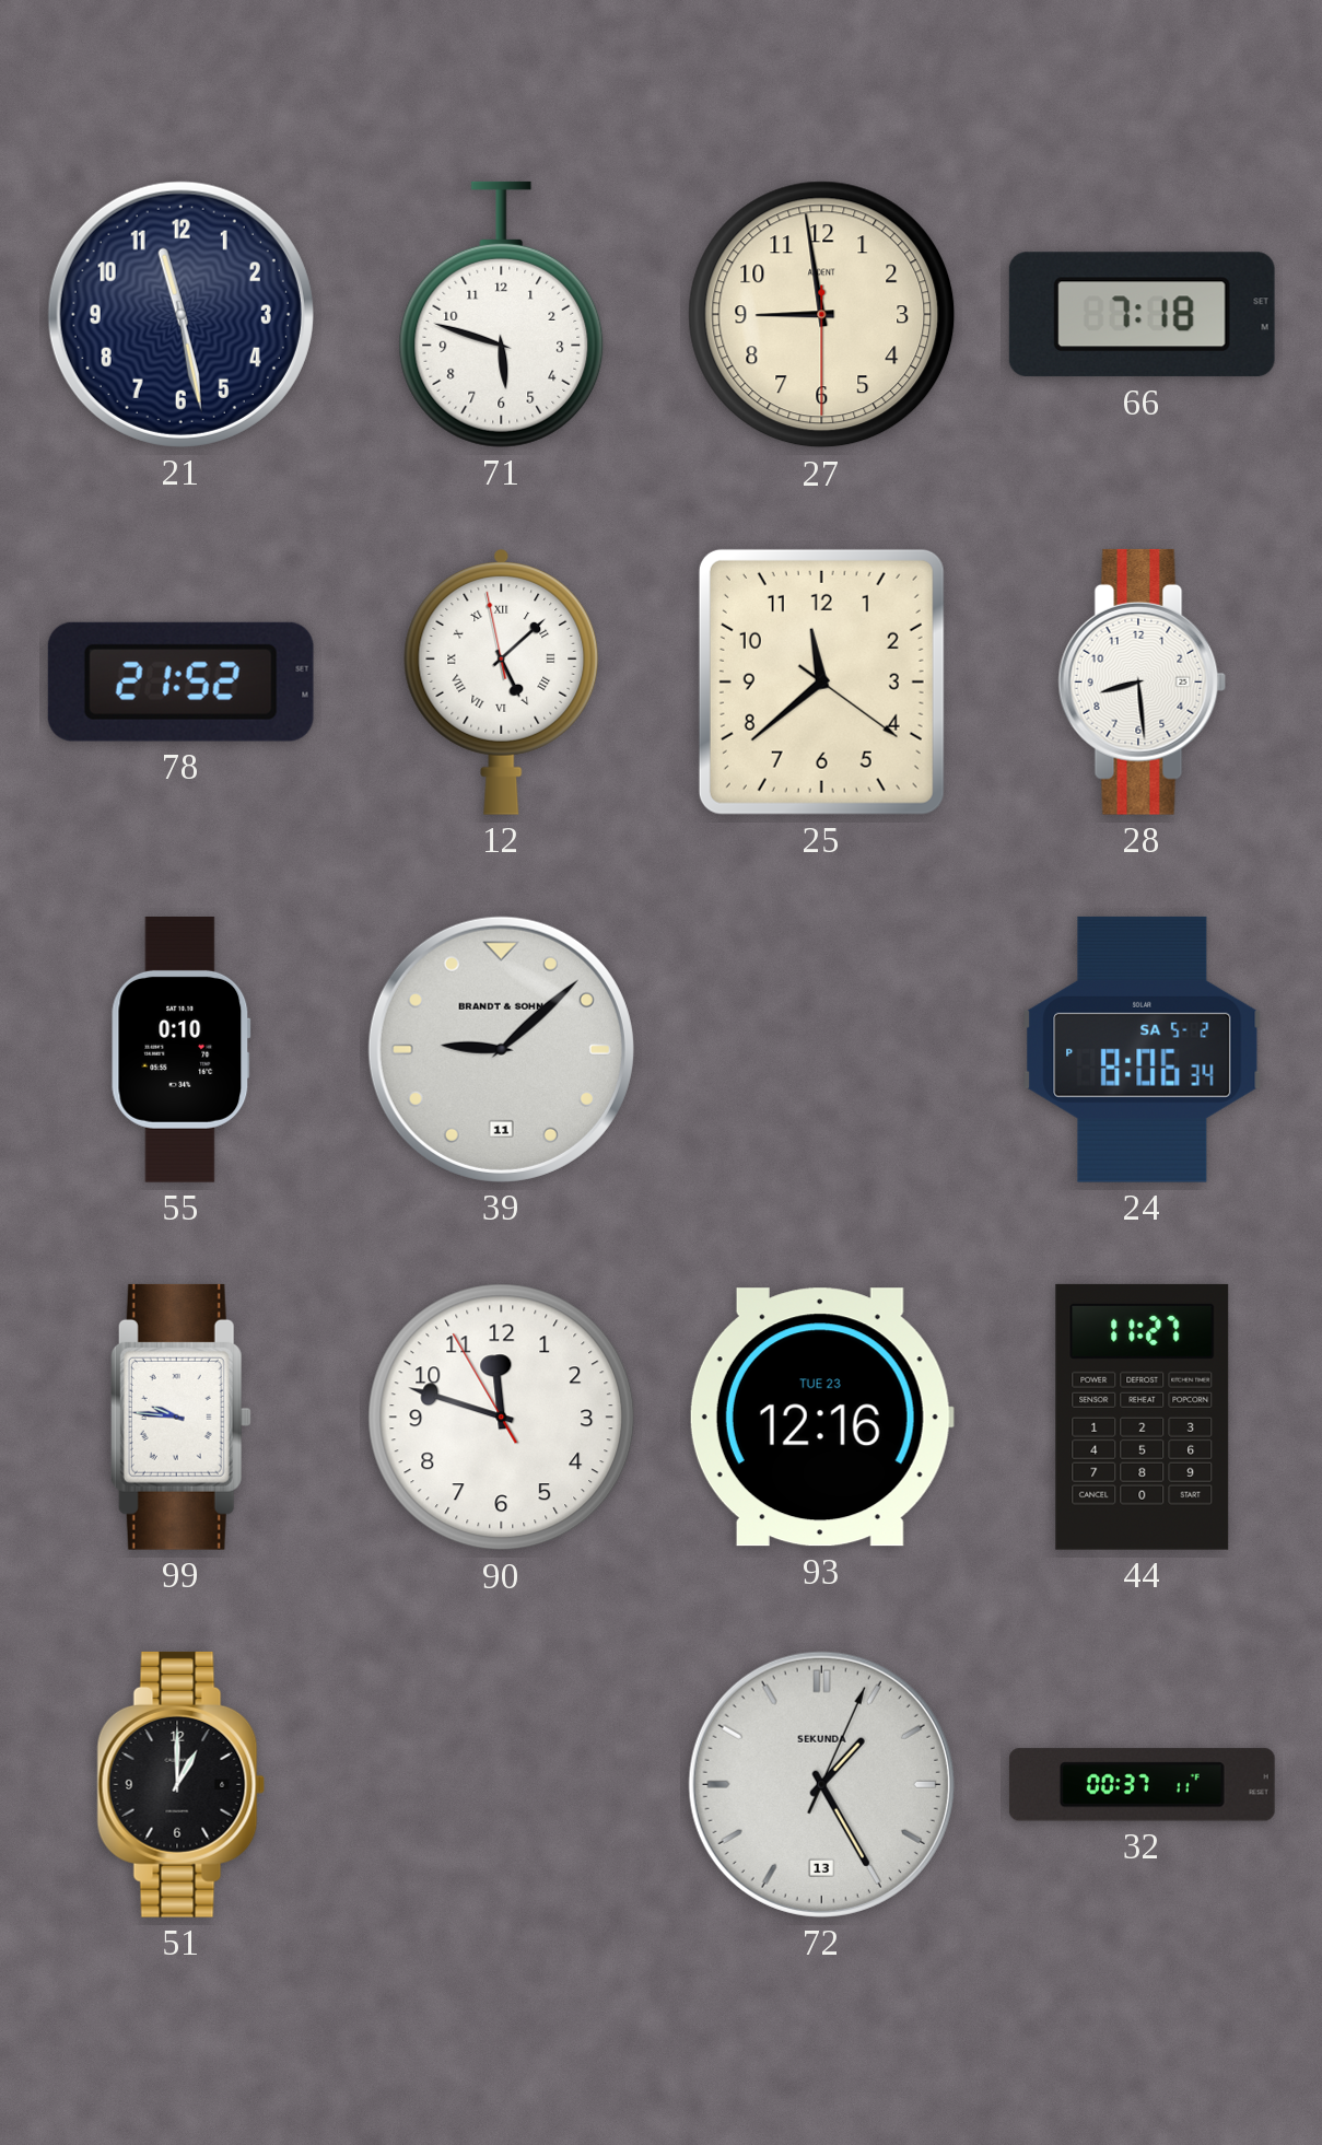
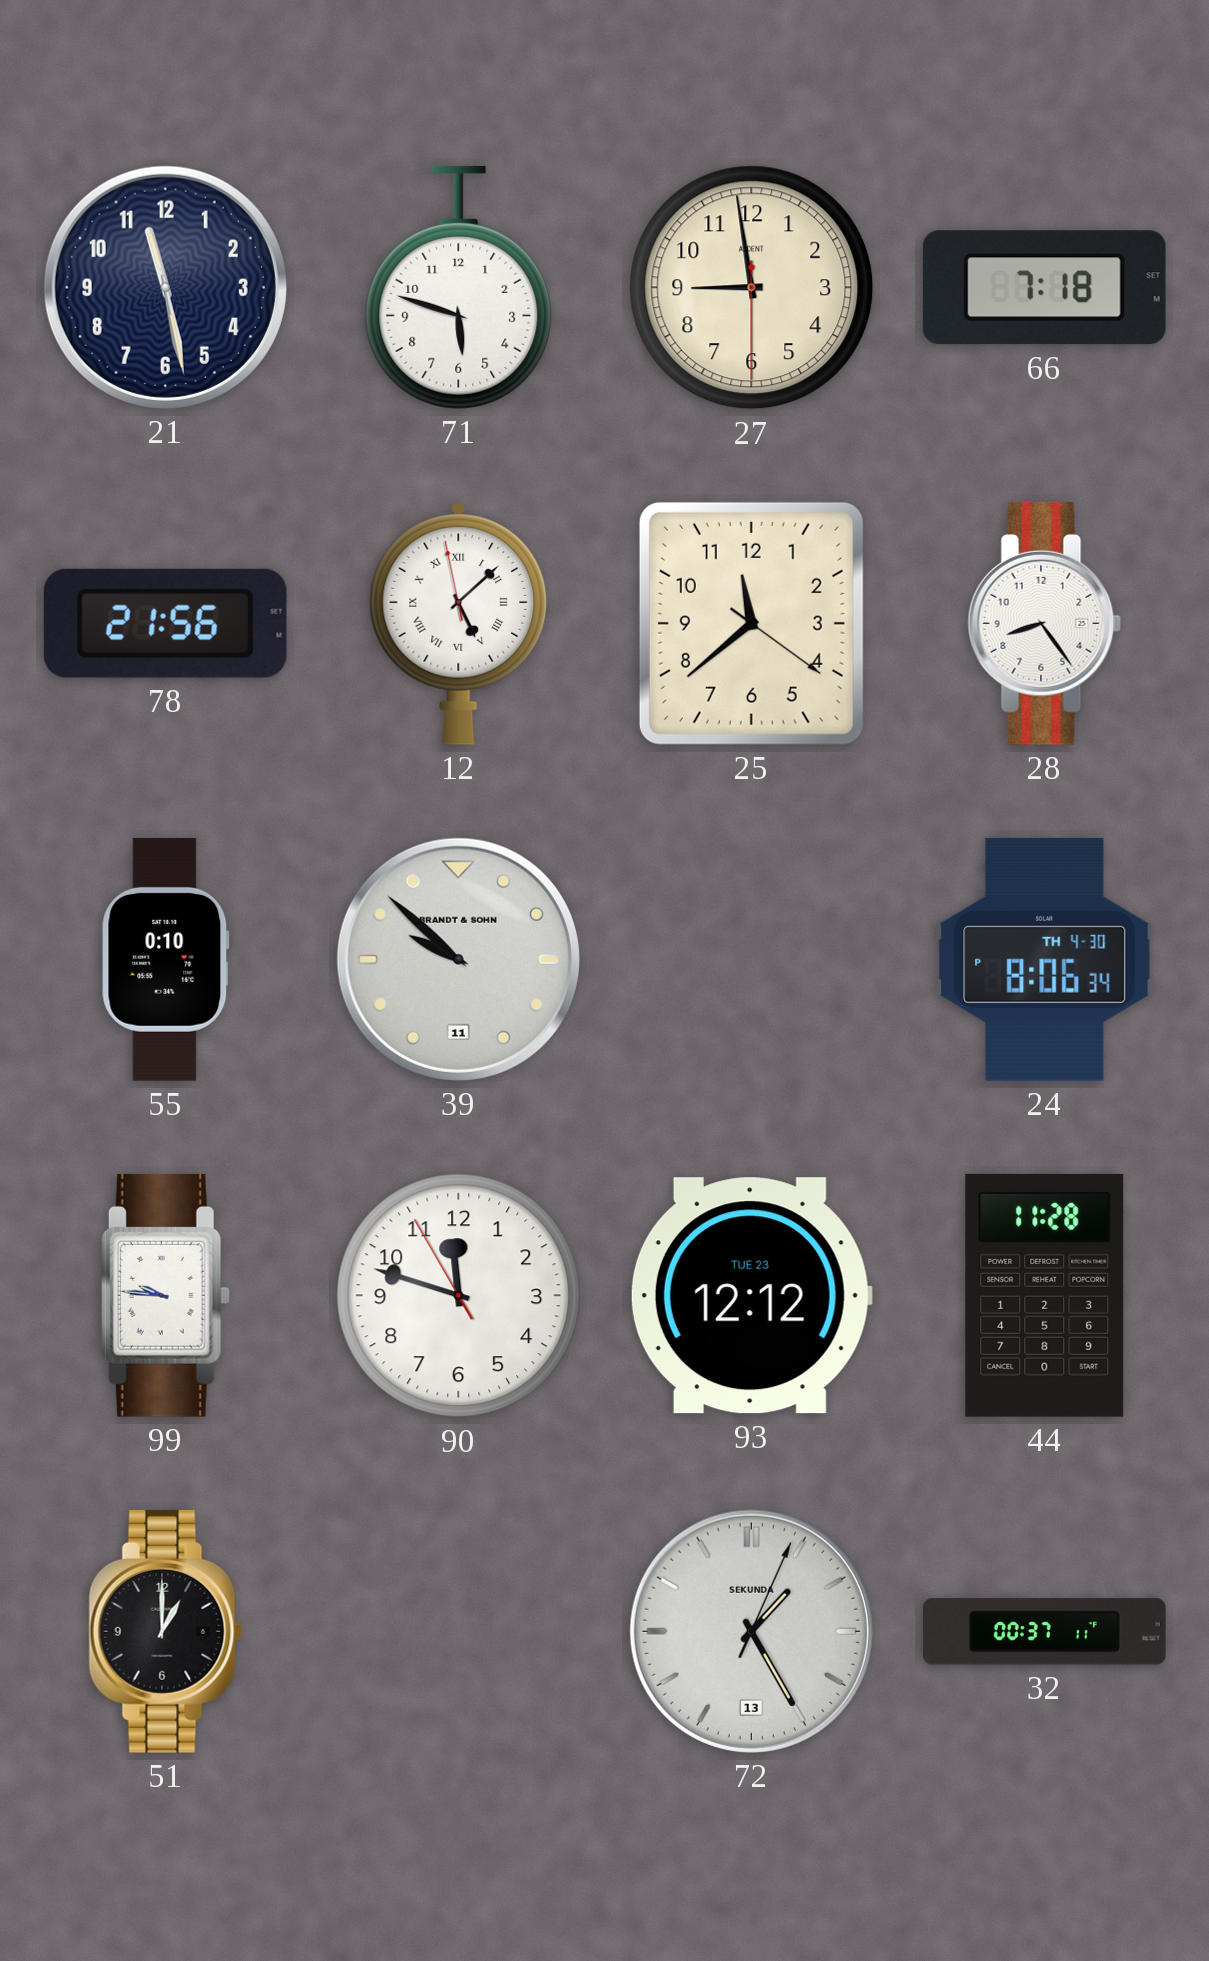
78: 21:52 -> 21:56
28: 8:29 -> 8:24
39: 9:08 -> 9:52
24 date: SA 5-2 -> TH 4-30
93: 12:16 -> 12:12
44: 11:27 -> 11:28
